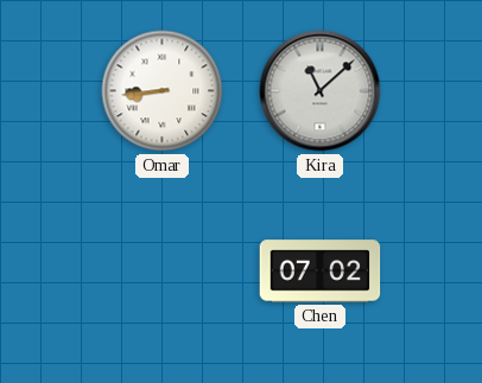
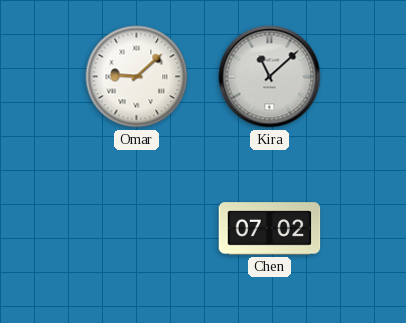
Omar: 8:44 -> 9:08
